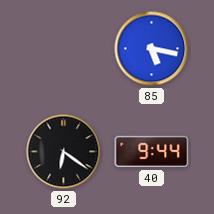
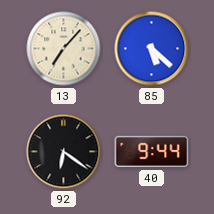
13: none -> 7:07
85: 5:17 -> 5:22
